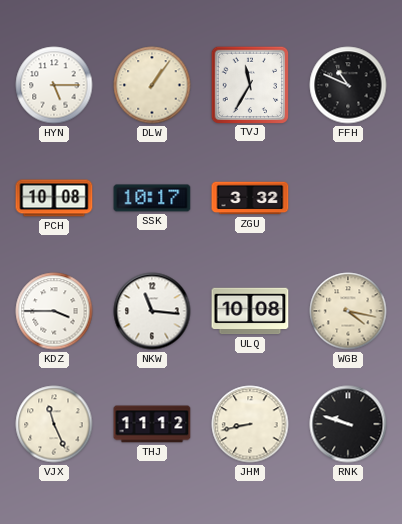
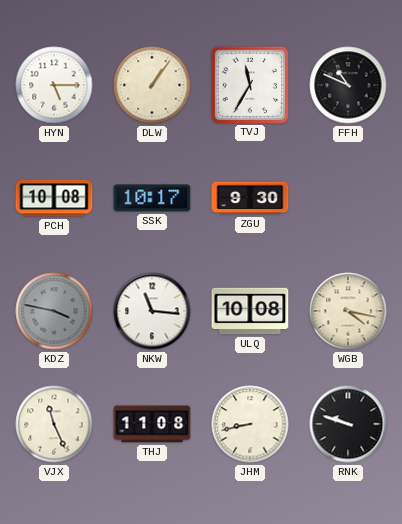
ZGU: 3:32 -> 9:30
KDZ: 3:45 -> 3:47
KDZ dial: white -> grey
THJ: 11:12 -> 11:08
